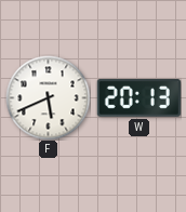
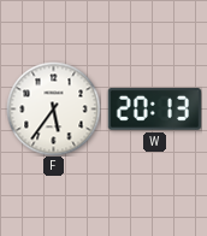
F: 5:41 -> 5:36
